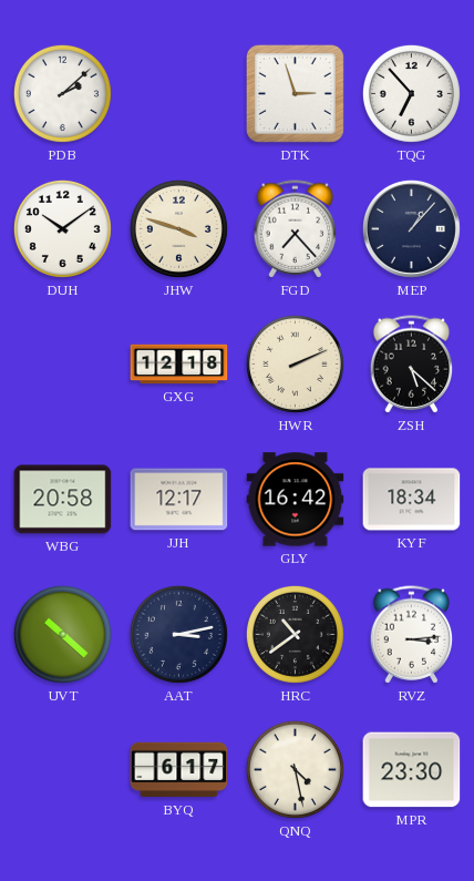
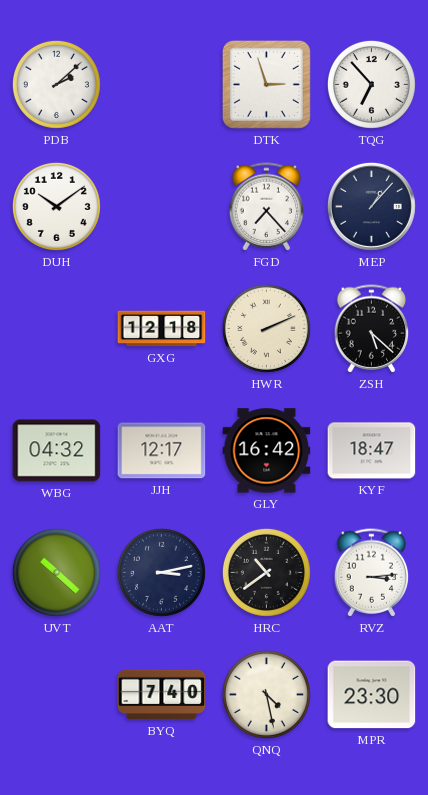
JHW: 3:48 -> none
WBG: 20:58 -> 04:32
KYF: 18:34 -> 18:47
BYQ: 6:17 -> 7:40
